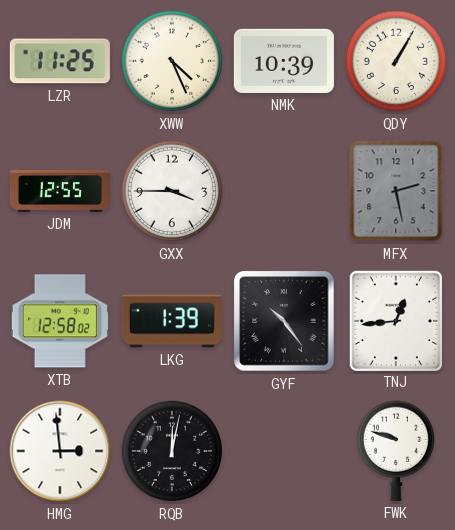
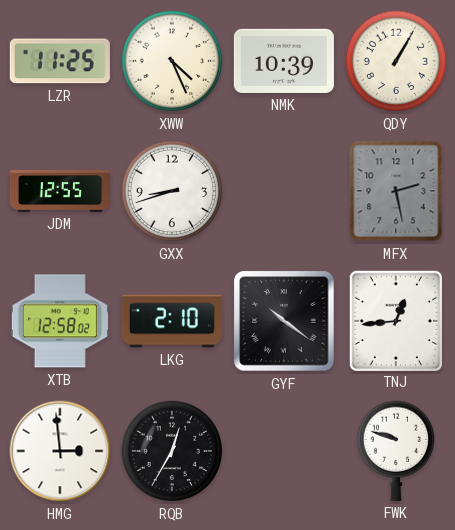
GXX: 3:45 -> 8:42
LKG: 1:39 -> 2:10
GYF: 10:24 -> 10:21
RQB: 12:02 -> 12:35
